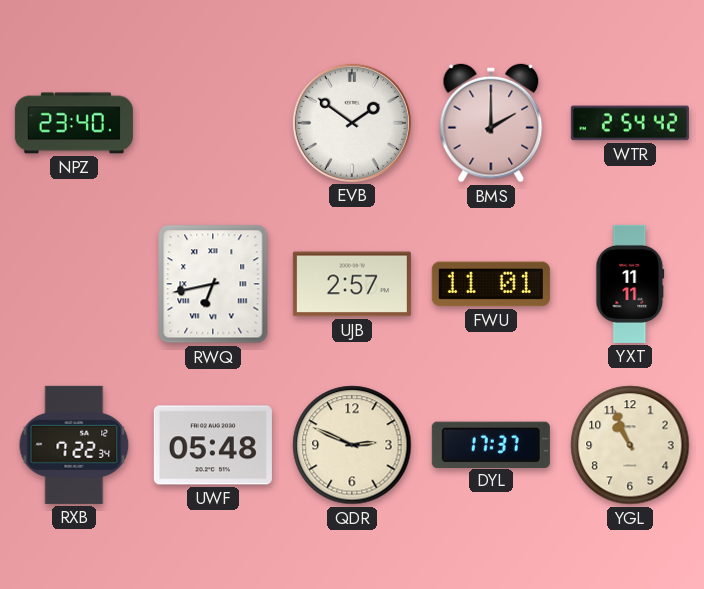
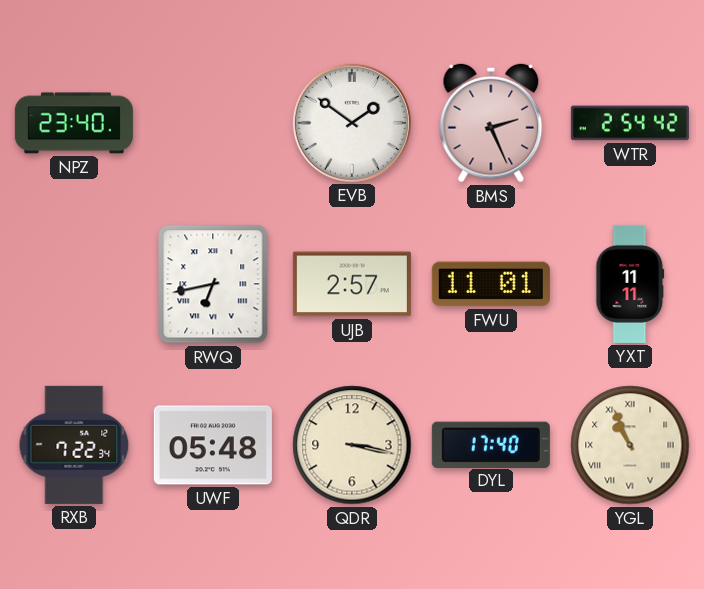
BMS: 2:00 -> 2:26
QDR: 2:49 -> 3:17
DYL: 17:37 -> 17:40
YGL numerals: Arabic -> Roman
